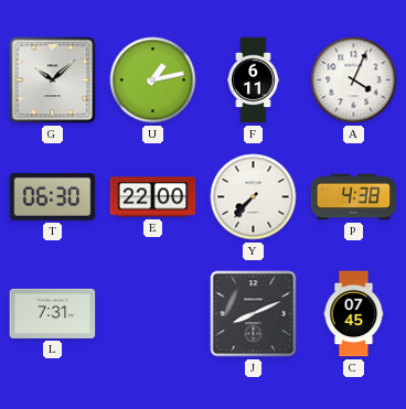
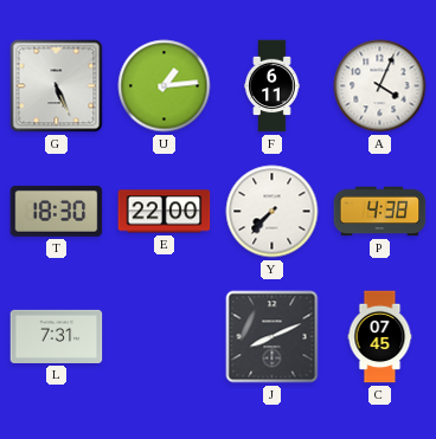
G: 10:08 -> 5:26
U: 1:13 -> 1:14
T: 06:30 -> 18:30
